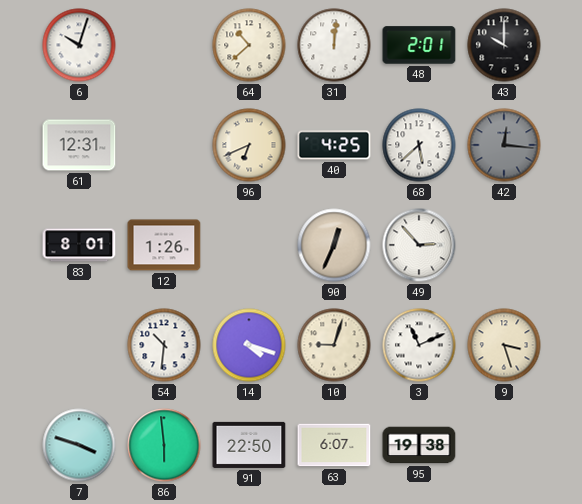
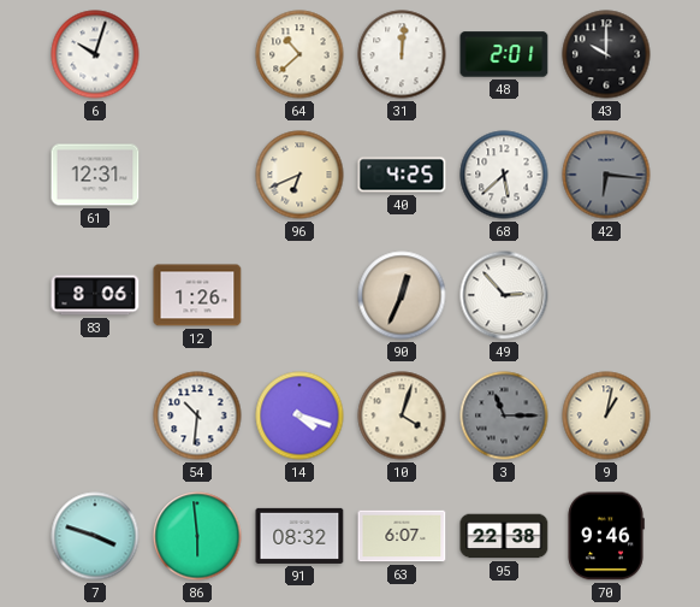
42: 12:16 -> 6:16
83: 8:01 -> 8:06
10: 9:03 -> 4:03
3: 11:11 -> 11:15
3 dial: white -> grey
9: 3:27 -> 1:02
91: 22:50 -> 08:32
95: 19:38 -> 22:38
70: none -> 9:46
